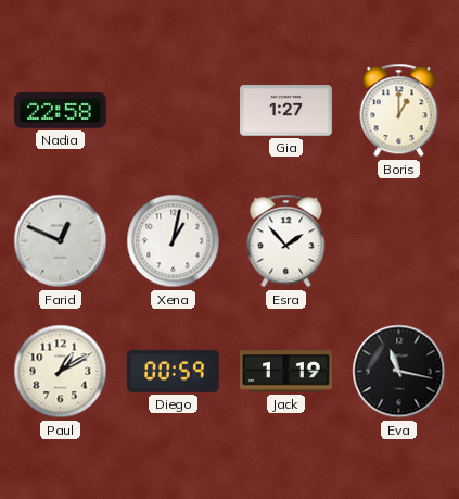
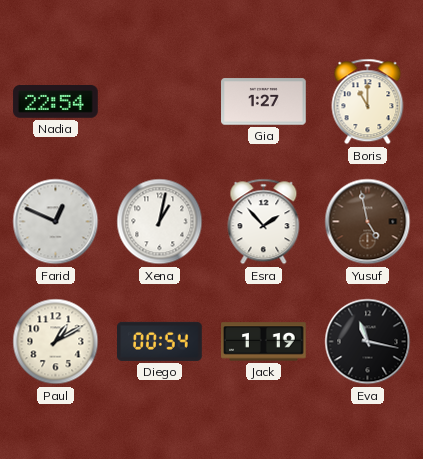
Nadia: 22:58 -> 22:54
Boris: 1:00 -> 11:00
Yusuf: none -> 4:58
Diego: 00:59 -> 00:54
